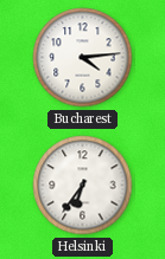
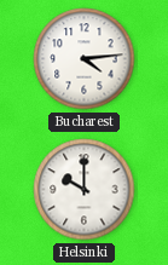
Helsinki: 6:36 -> 10:00
